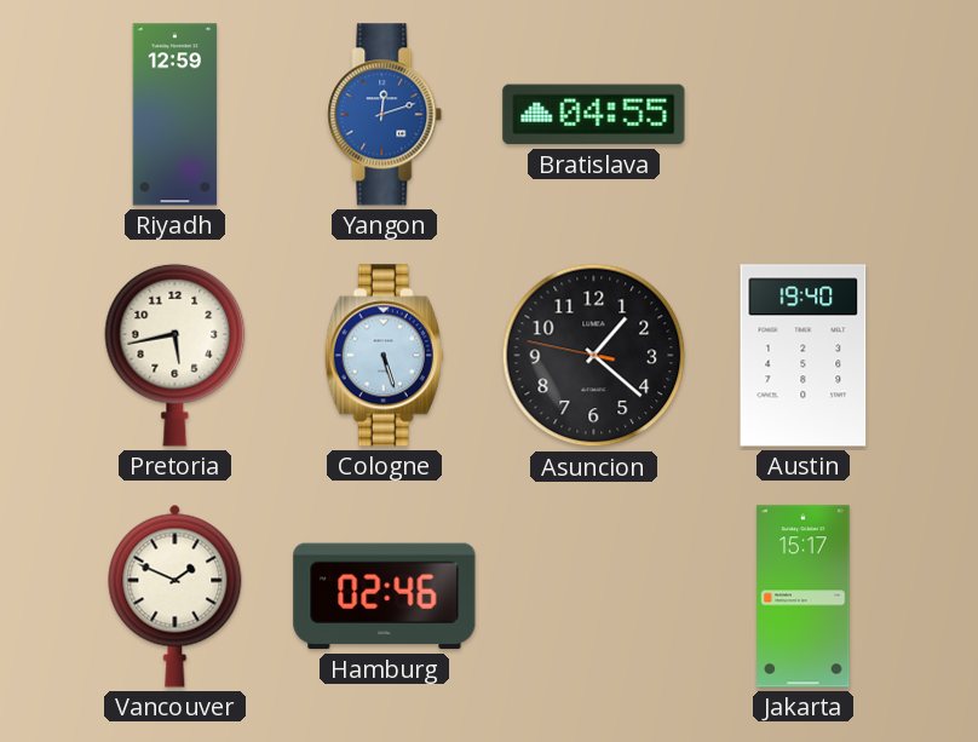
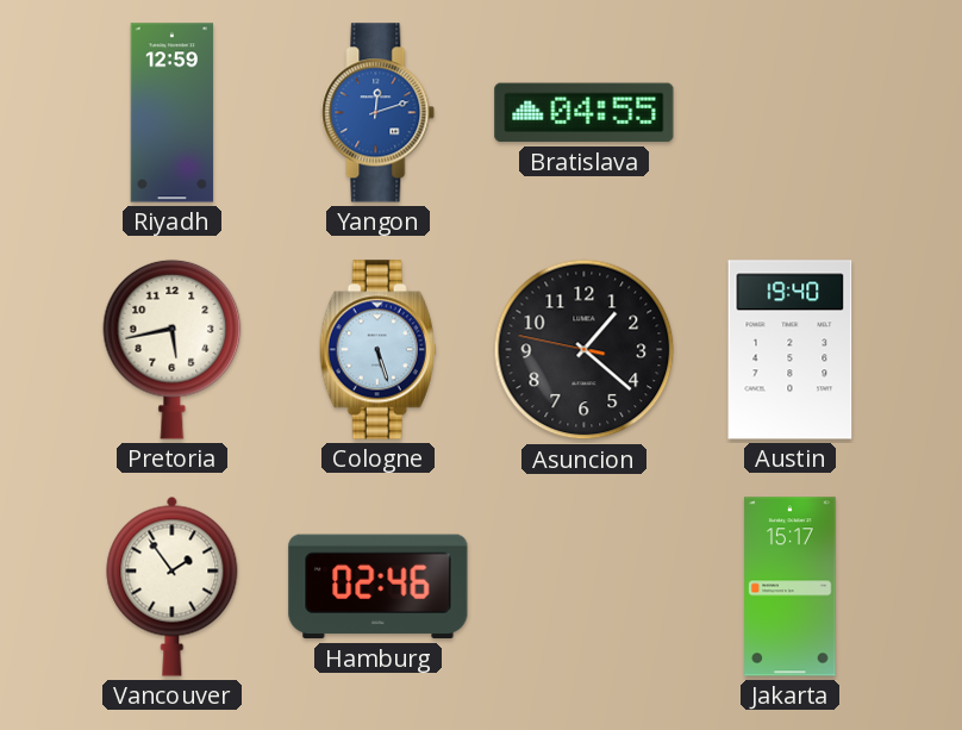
Vancouver: 1:49 -> 1:54
